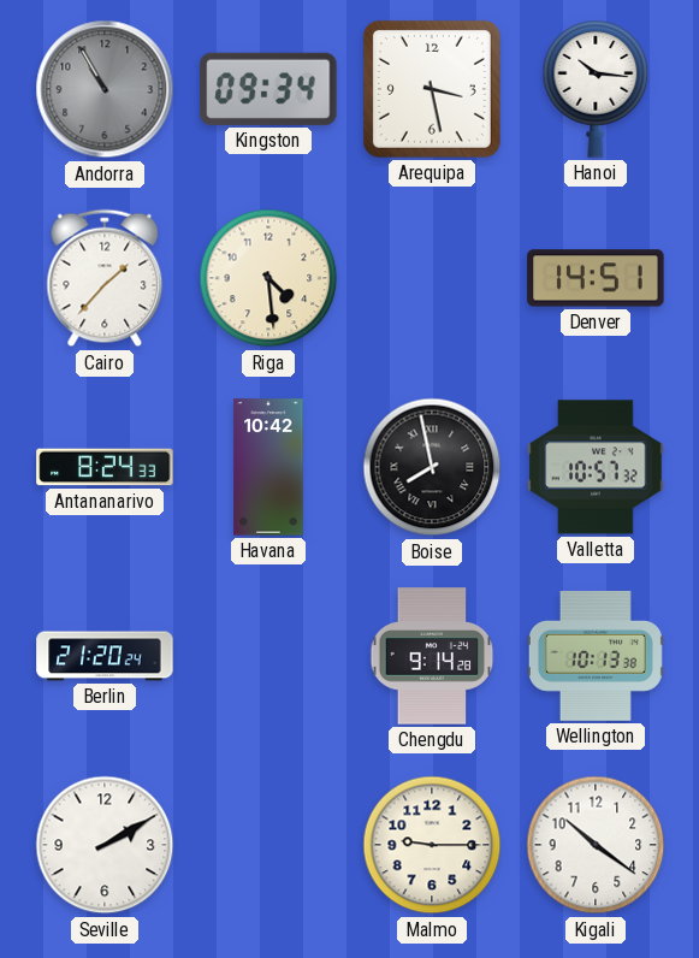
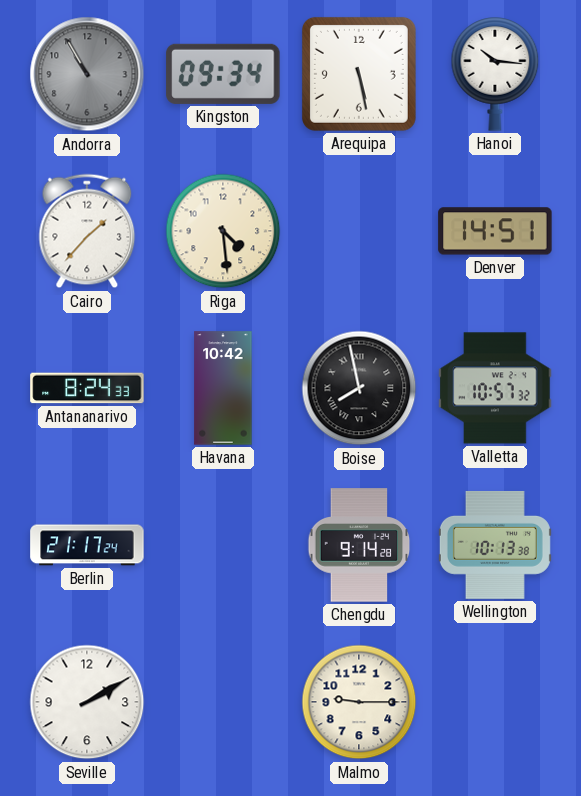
Arequipa: 3:28 -> 5:28
Berlin: 21:20 -> 21:17
Kigali: 10:21 -> none
